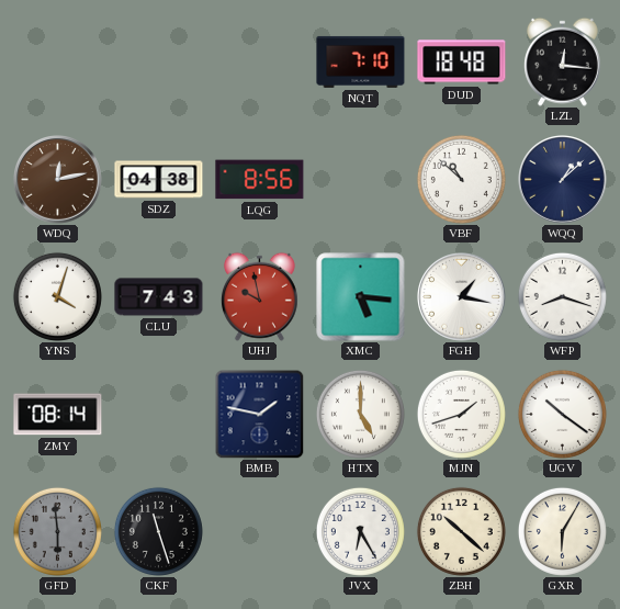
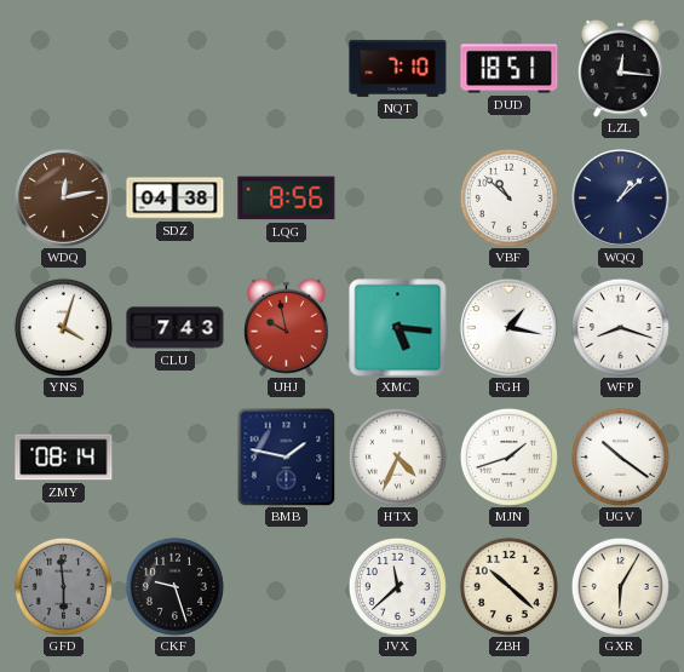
DUD: 18:48 -> 18:51
HTX: 5:00 -> 4:34
CKF: 11:27 -> 9:27
JVX: 6:25 -> 11:38
